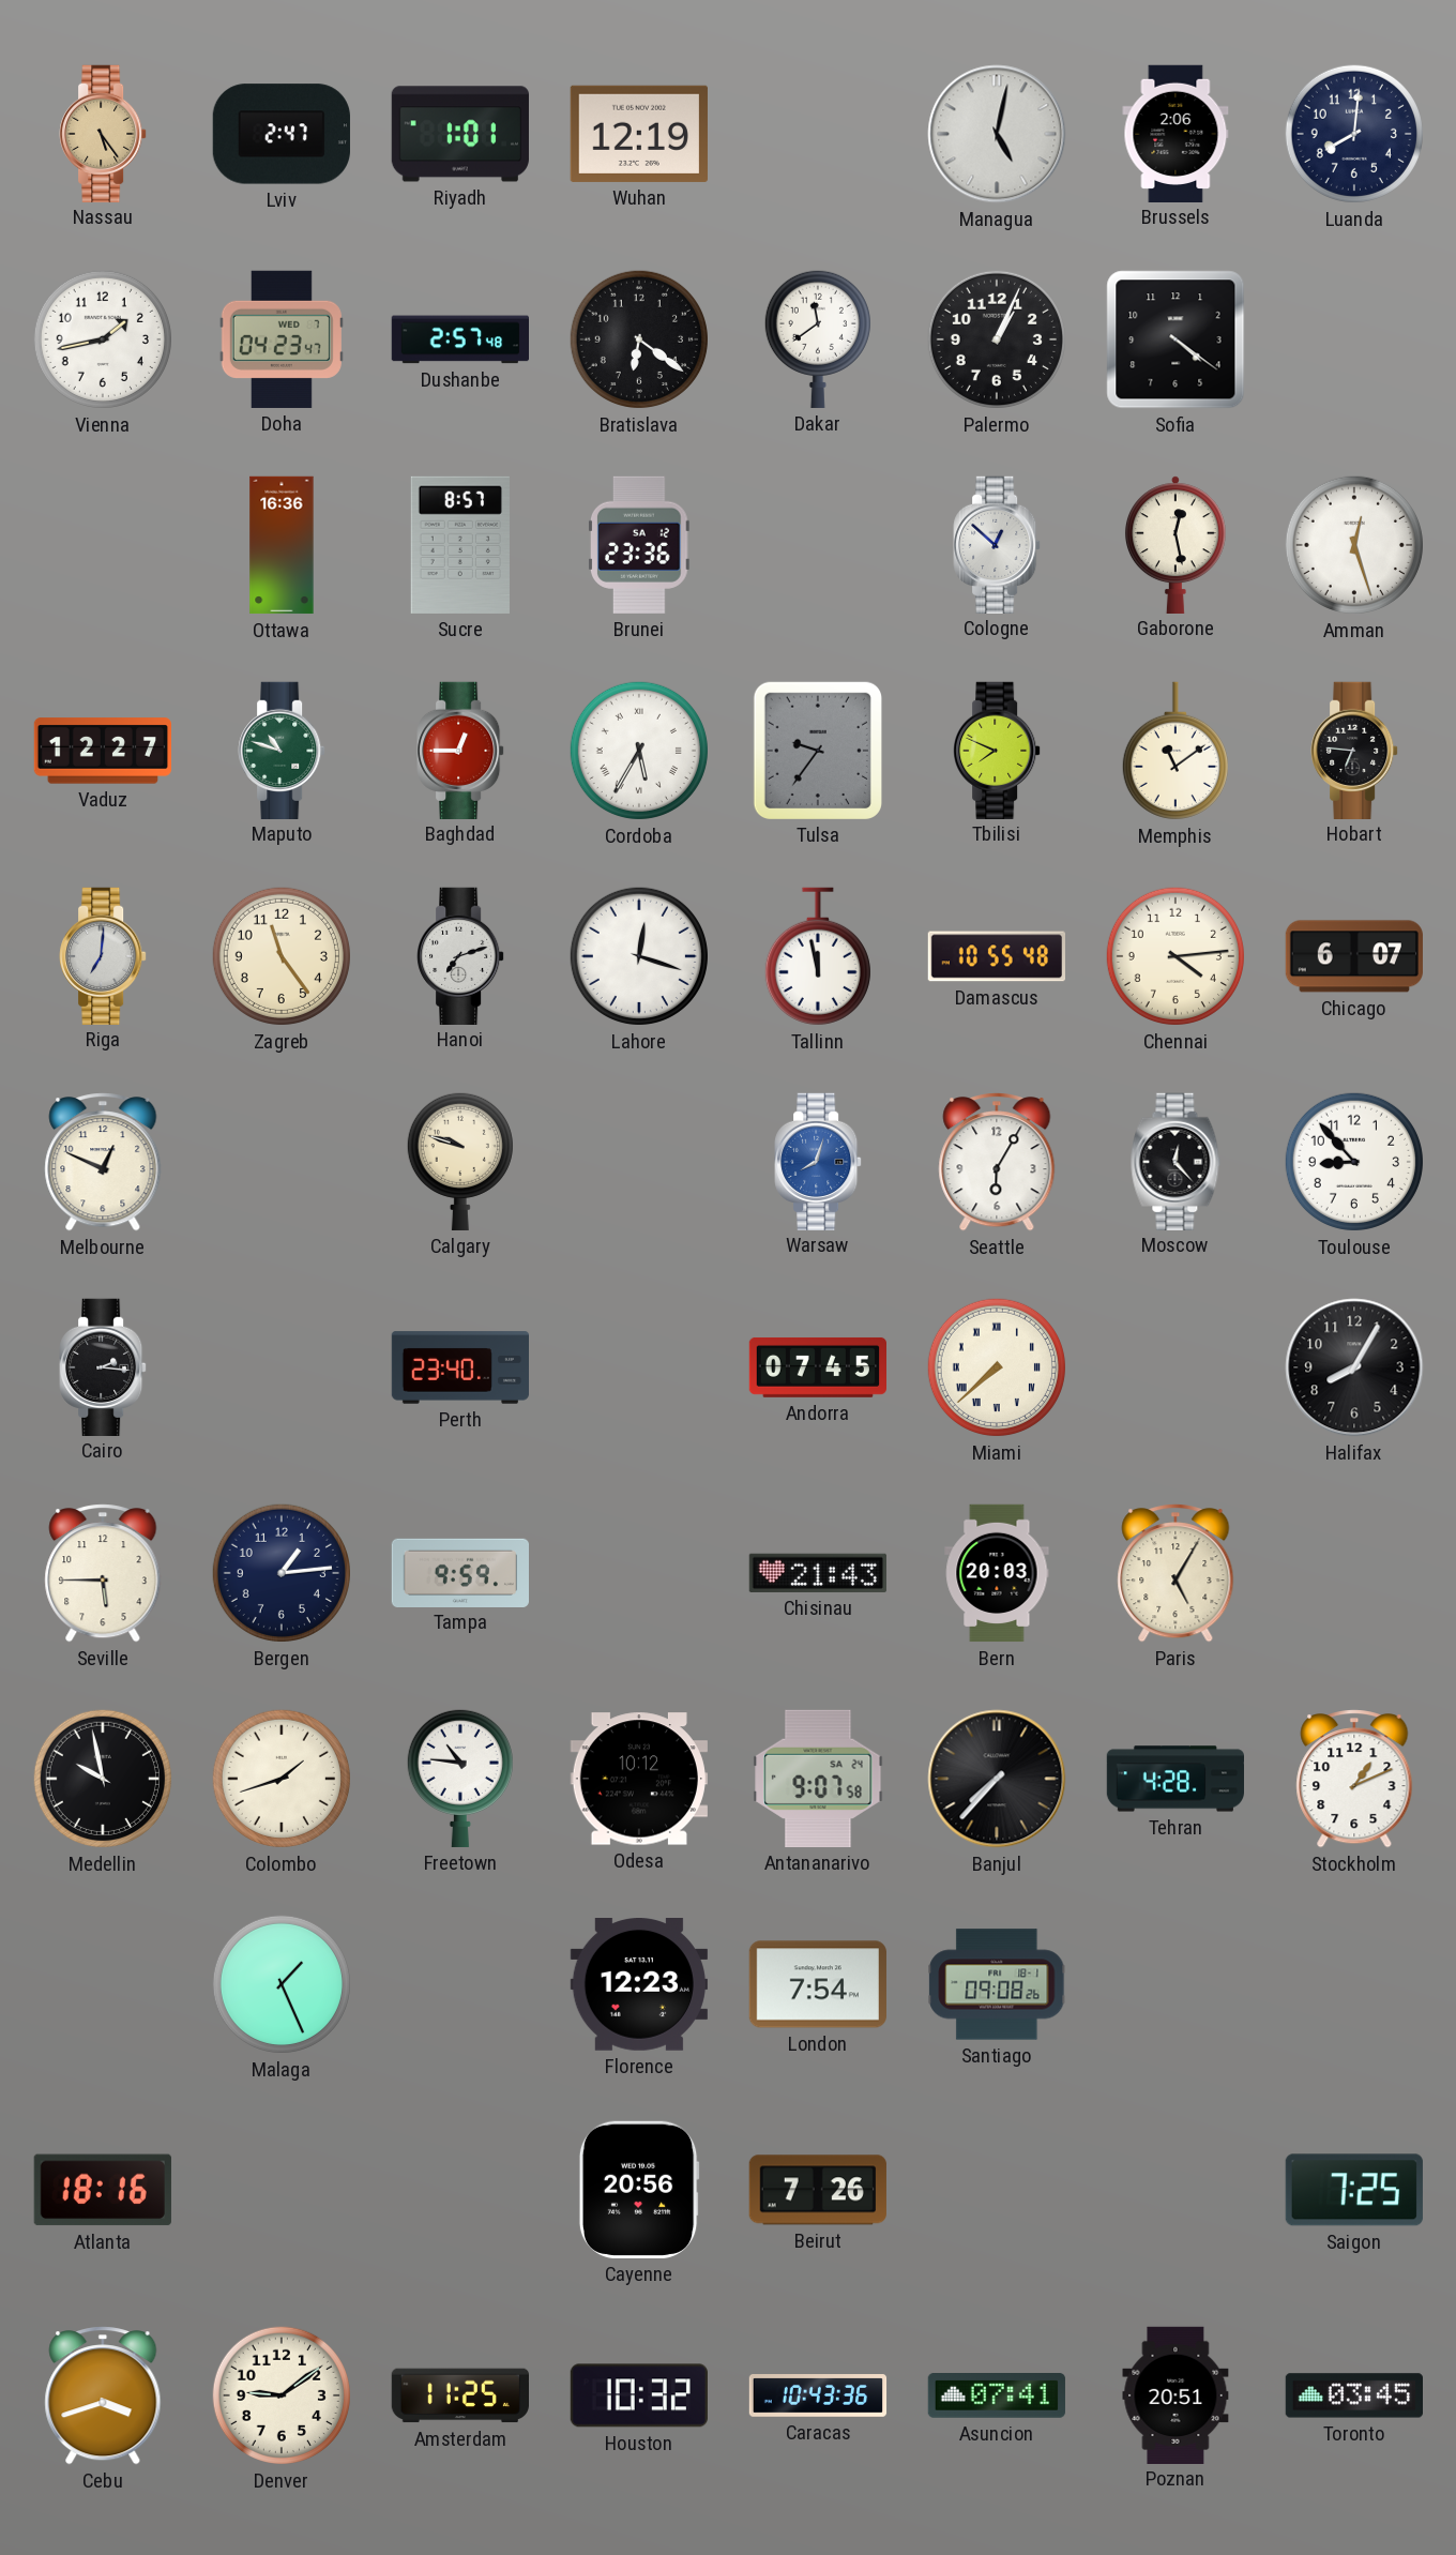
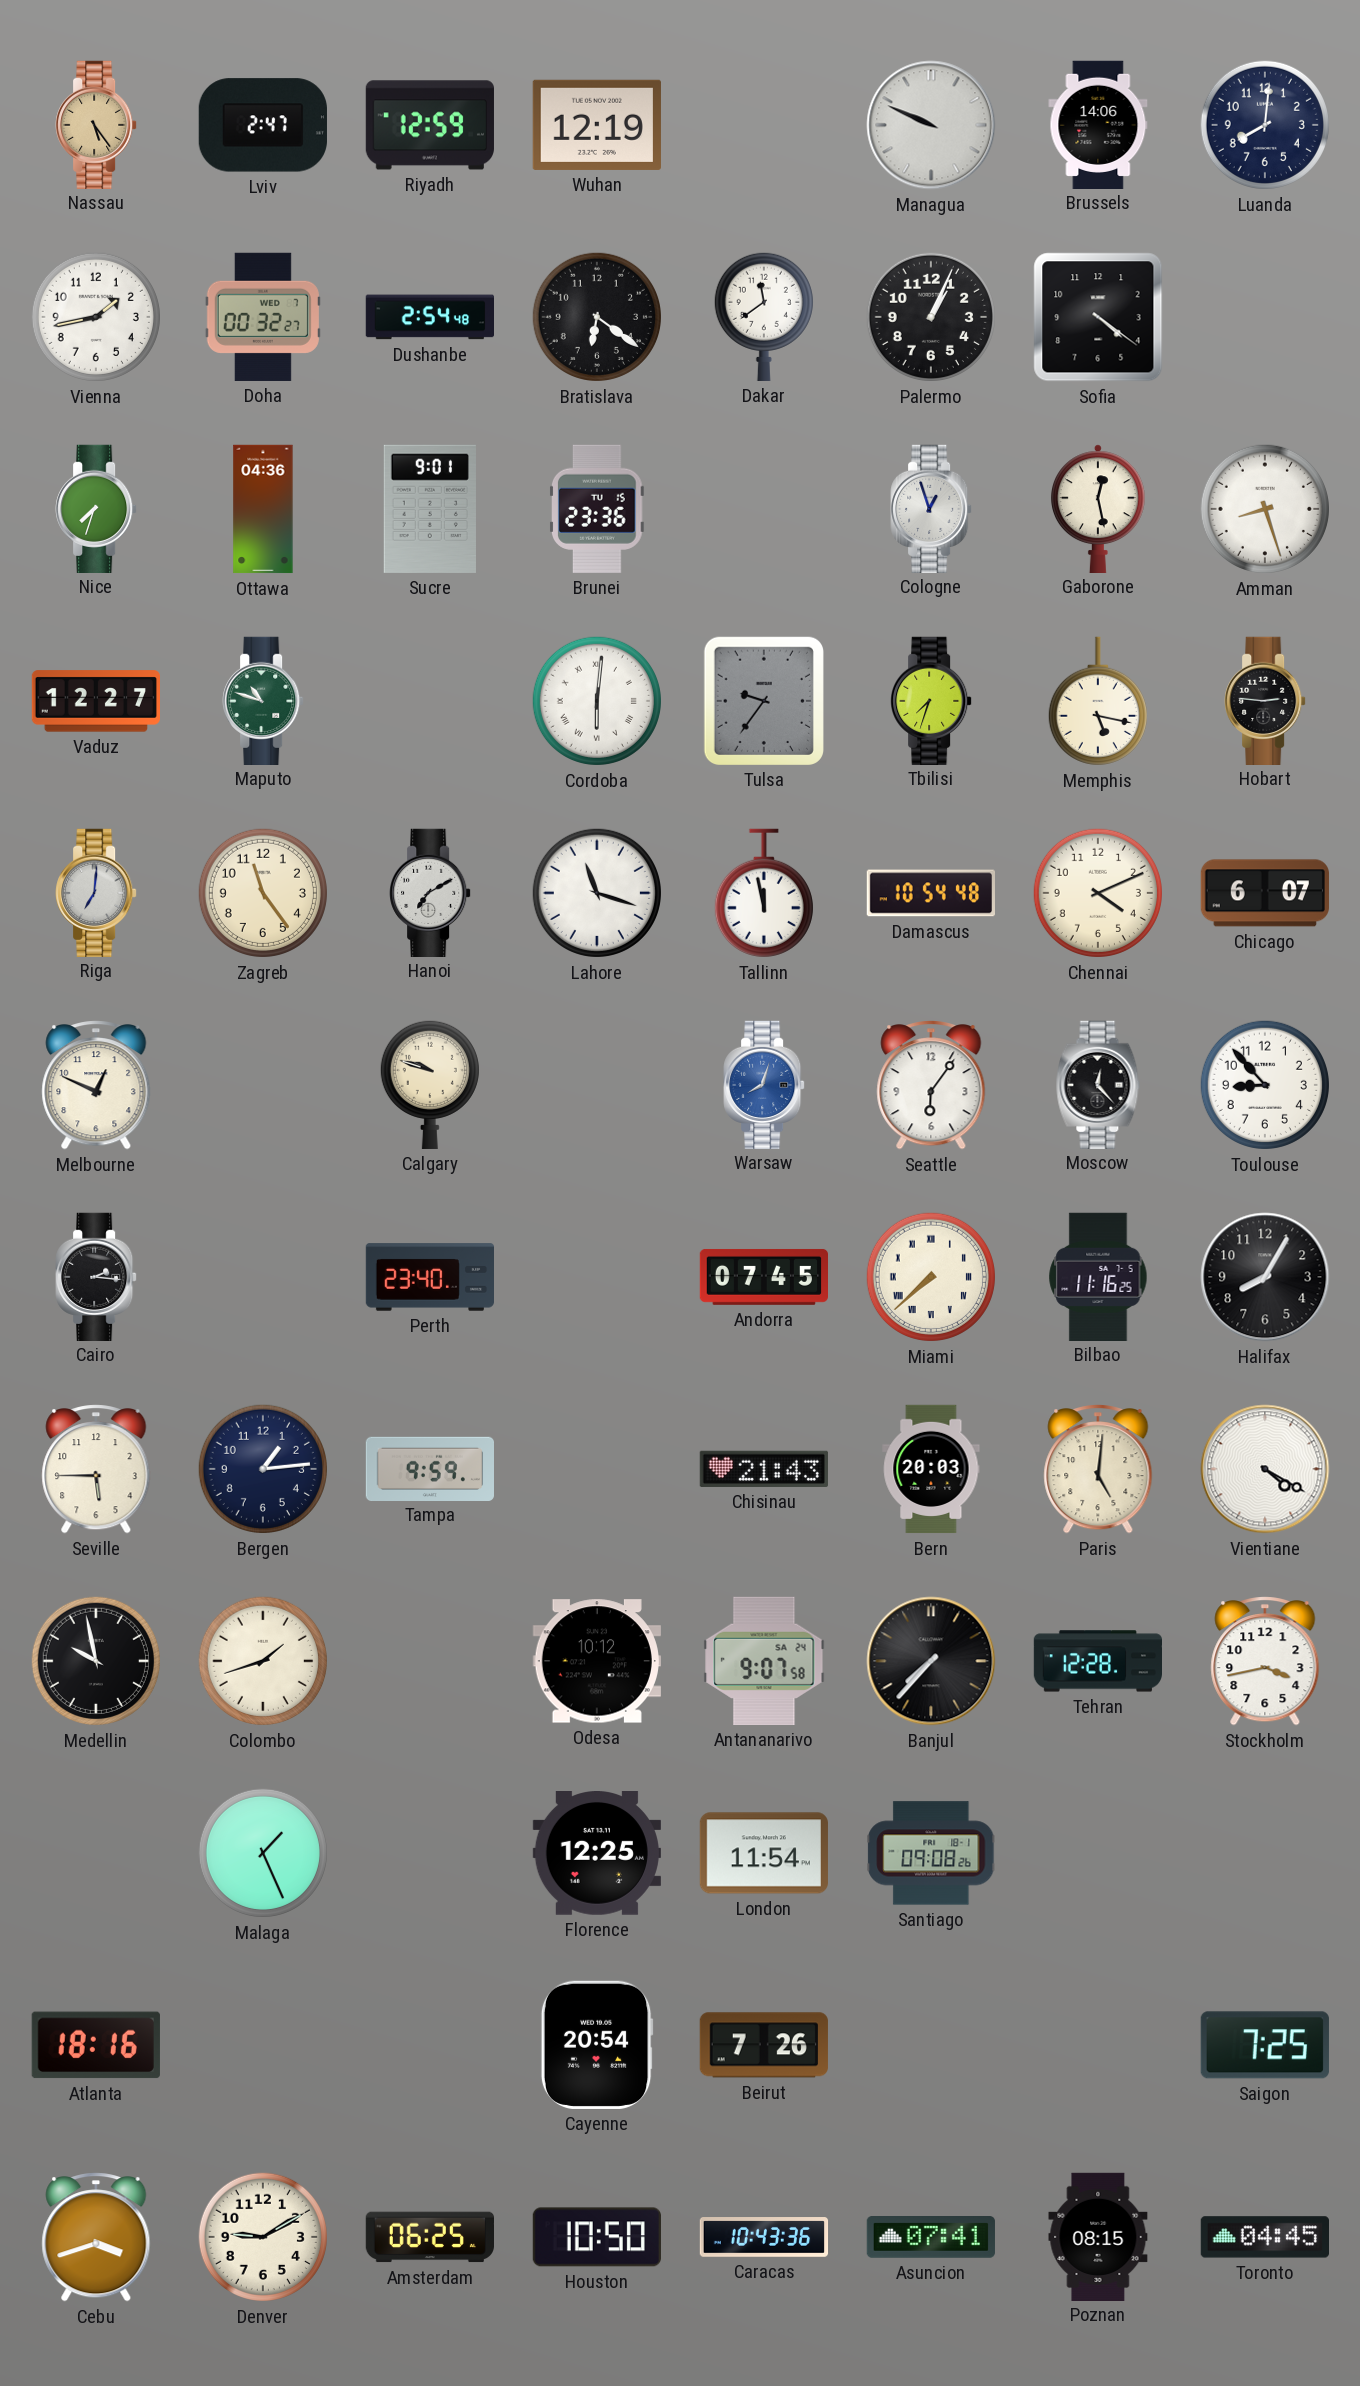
Riyadh: 1:01 -> 12:59
Managua: 5:02 -> 9:49
Brussels: 2:06 -> 14:06
Doha: 04:23 -> 00:32
Dushanbe: 2:57 -> 2:54
Nice: none -> 7:33
Ottawa: 16:36 -> 04:36
Sucre: 8:57 -> 9:01
Brunei date: SA 12 -> TU 15
Cologne: 12:52 -> 12:57
Amman: 12:27 -> 8:27
Baghdad: 12:45 -> none
Cordoba: 5:35 -> 6:01
Tbilisi: 7:49 -> 7:33
Memphis: 11:09 -> 5:17
Hobart: 6:46 -> 2:46
Hanoi: 7:12 -> 7:10
Lahore: 12:18 -> 11:18
Damascus: 10:55 -> 10:54
Chennai: 4:14 -> 4:11
Seattle: 6:05 -> 6:06
Bilbao: none -> 11:16
Paris: 5:05 -> 5:01
Vientiane: none -> 4:20
Freetown: 10:46 -> none
Tehran: 4:28 -> 12:28
Stockholm: 1:11 -> 3:43
Florence: 12:23 -> 12:25
London: 7:54 -> 11:54
Cayenne: 20:56 -> 20:54
Denver: 9:09 -> 9:10
Amsterdam: 11:25 -> 06:25
Houston: 10:32 -> 10:50
Poznan: 20:51 -> 08:15
Toronto: 03:45 -> 04:45
